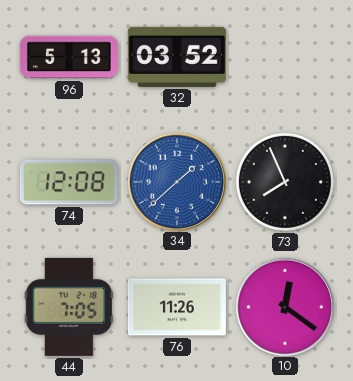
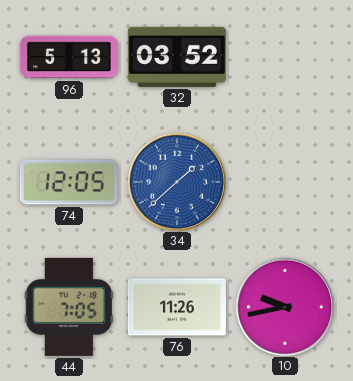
74: 12:08 -> 12:05
73: 7:56 -> none
10: 12:21 -> 9:43
